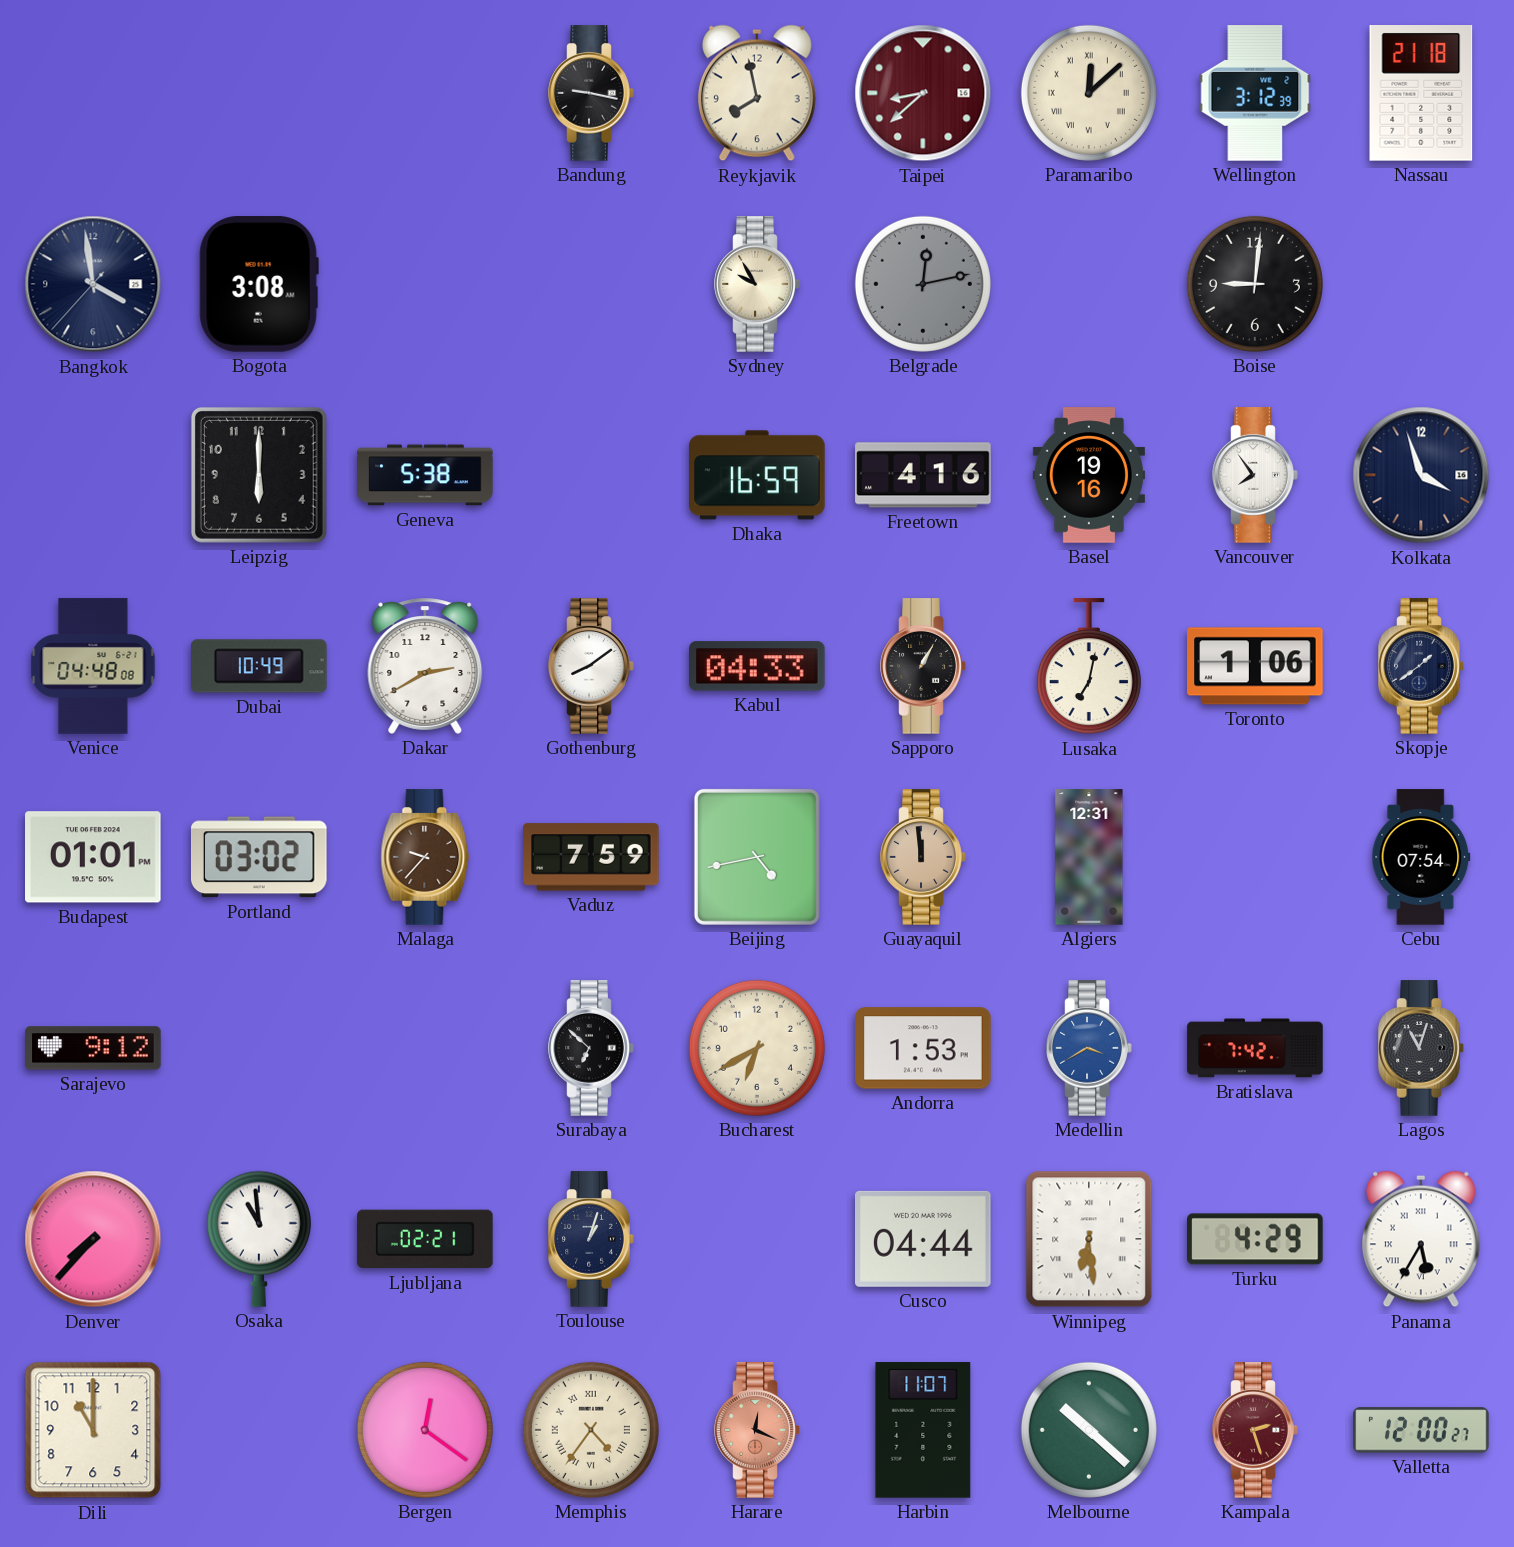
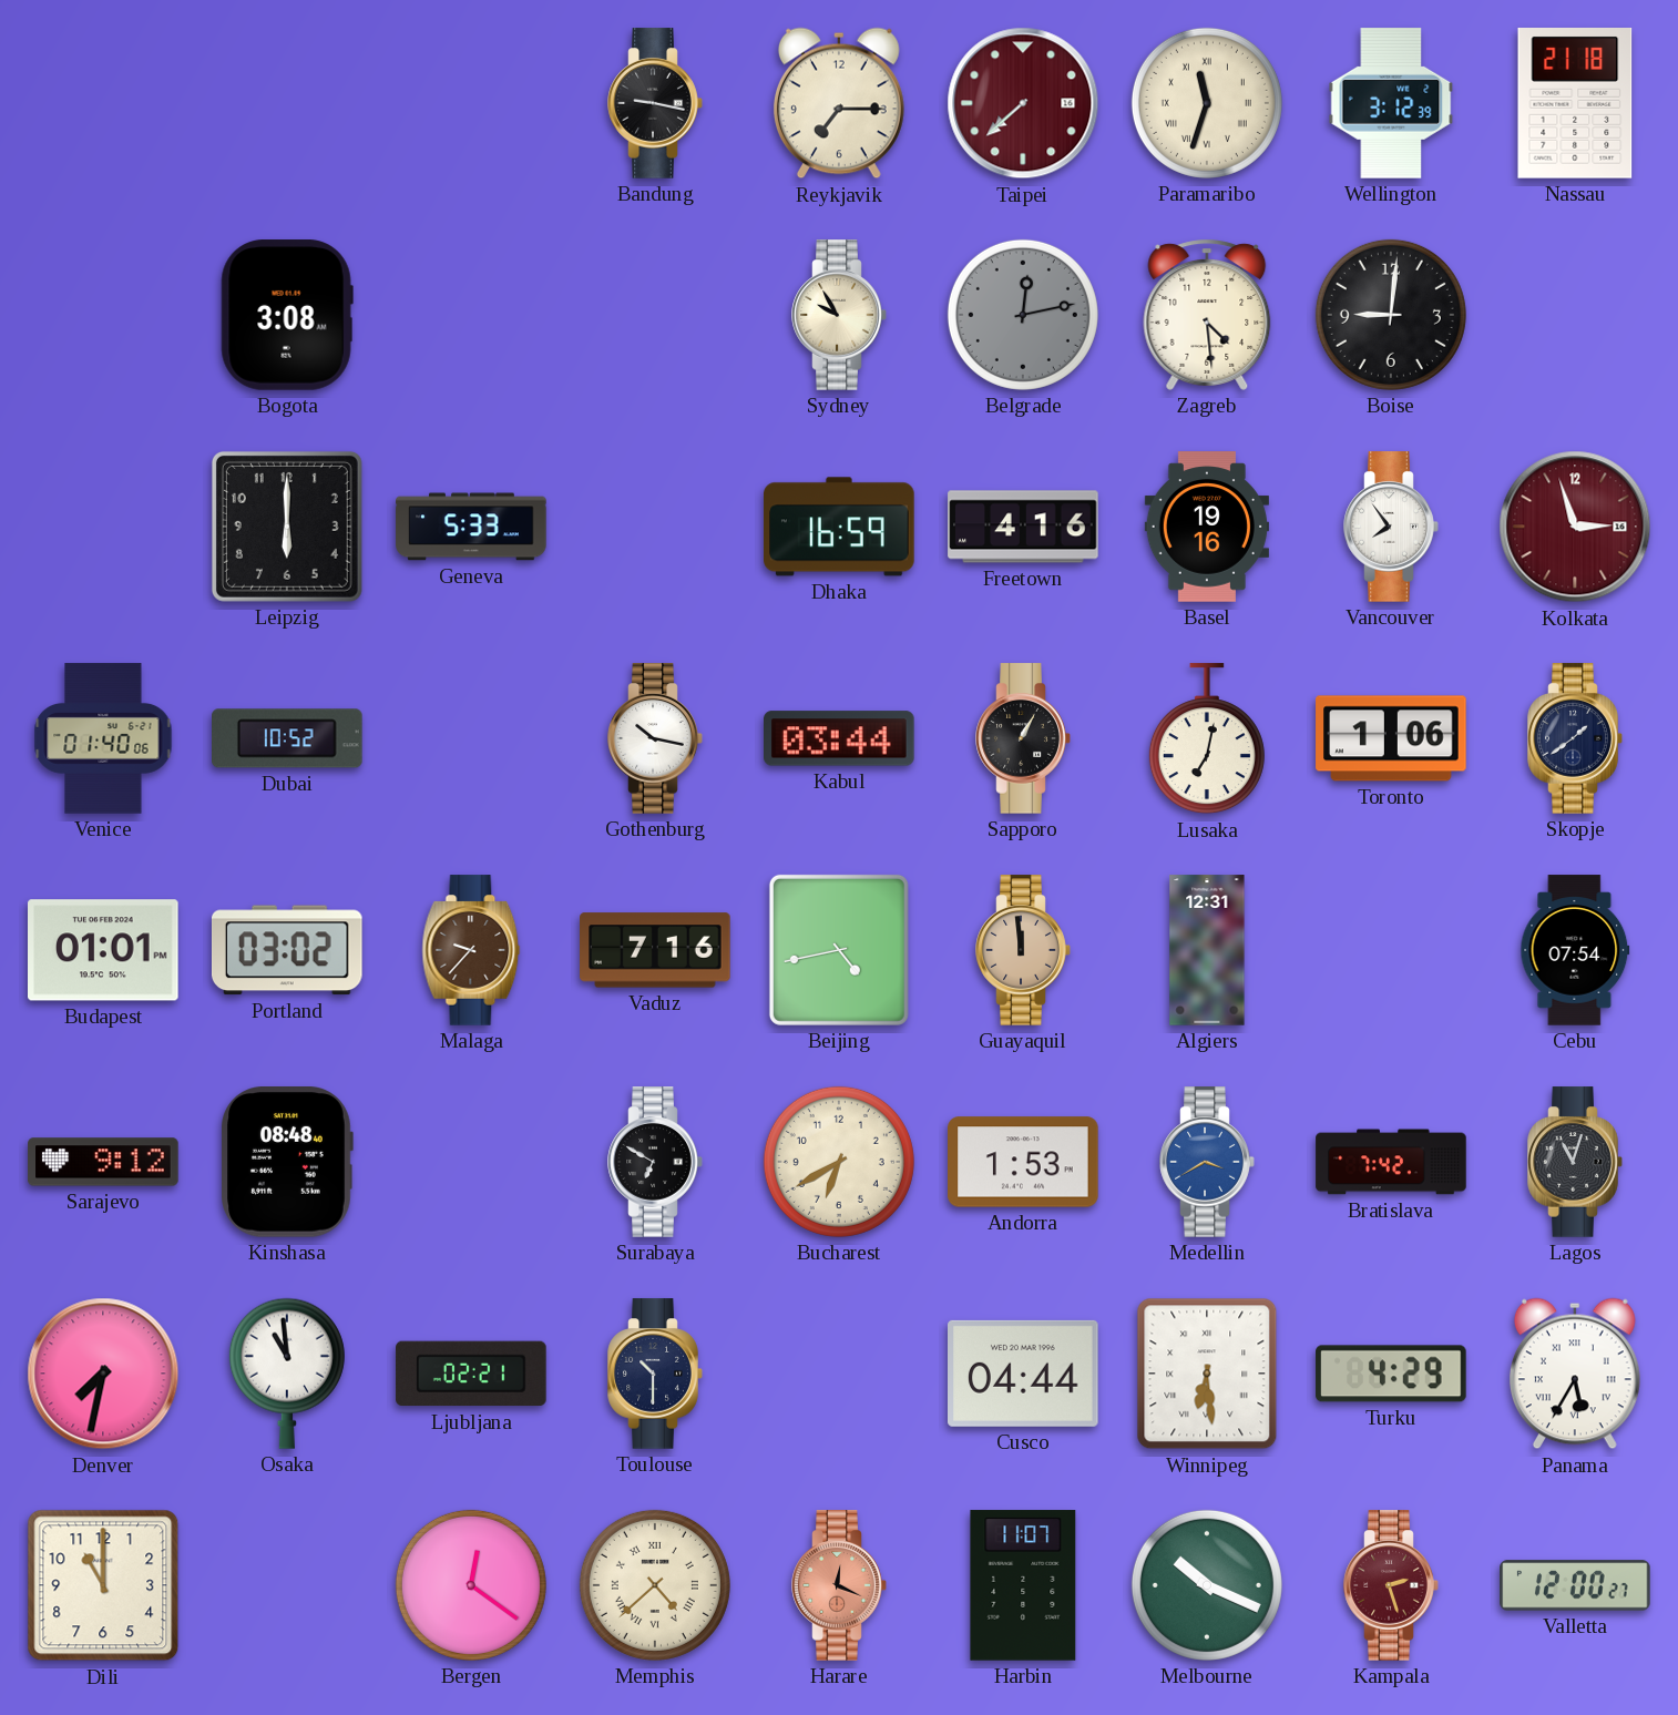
Reykjavik: 7:58 -> 7:15
Taipei: 8:38 -> 7:38
Paramaribo: 12:08 -> 11:33
Bangkok: 3:58 -> none
Zagreb: none -> 4:29
Geneva: 5:38 -> 5:33
Kolkata: 3:57 -> 2:57
Kolkata dial: navy -> burgundy
Venice: 04:48 -> 01:40
Dubai: 10:49 -> 10:52
Dakar: 2:40 -> none
Gothenburg: 8:09 -> 10:17
Kabul: 04:33 -> 03:44
Vaduz: 7:59 -> 7:16
Kinshasa: none -> 08:48
Surabaya: 6:52 -> 6:50
Denver: 7:37 -> 7:32
Toulouse: 1:03 -> 10:30
Memphis: 4:36 -> 4:38
Melbourne: 10:22 -> 10:19
